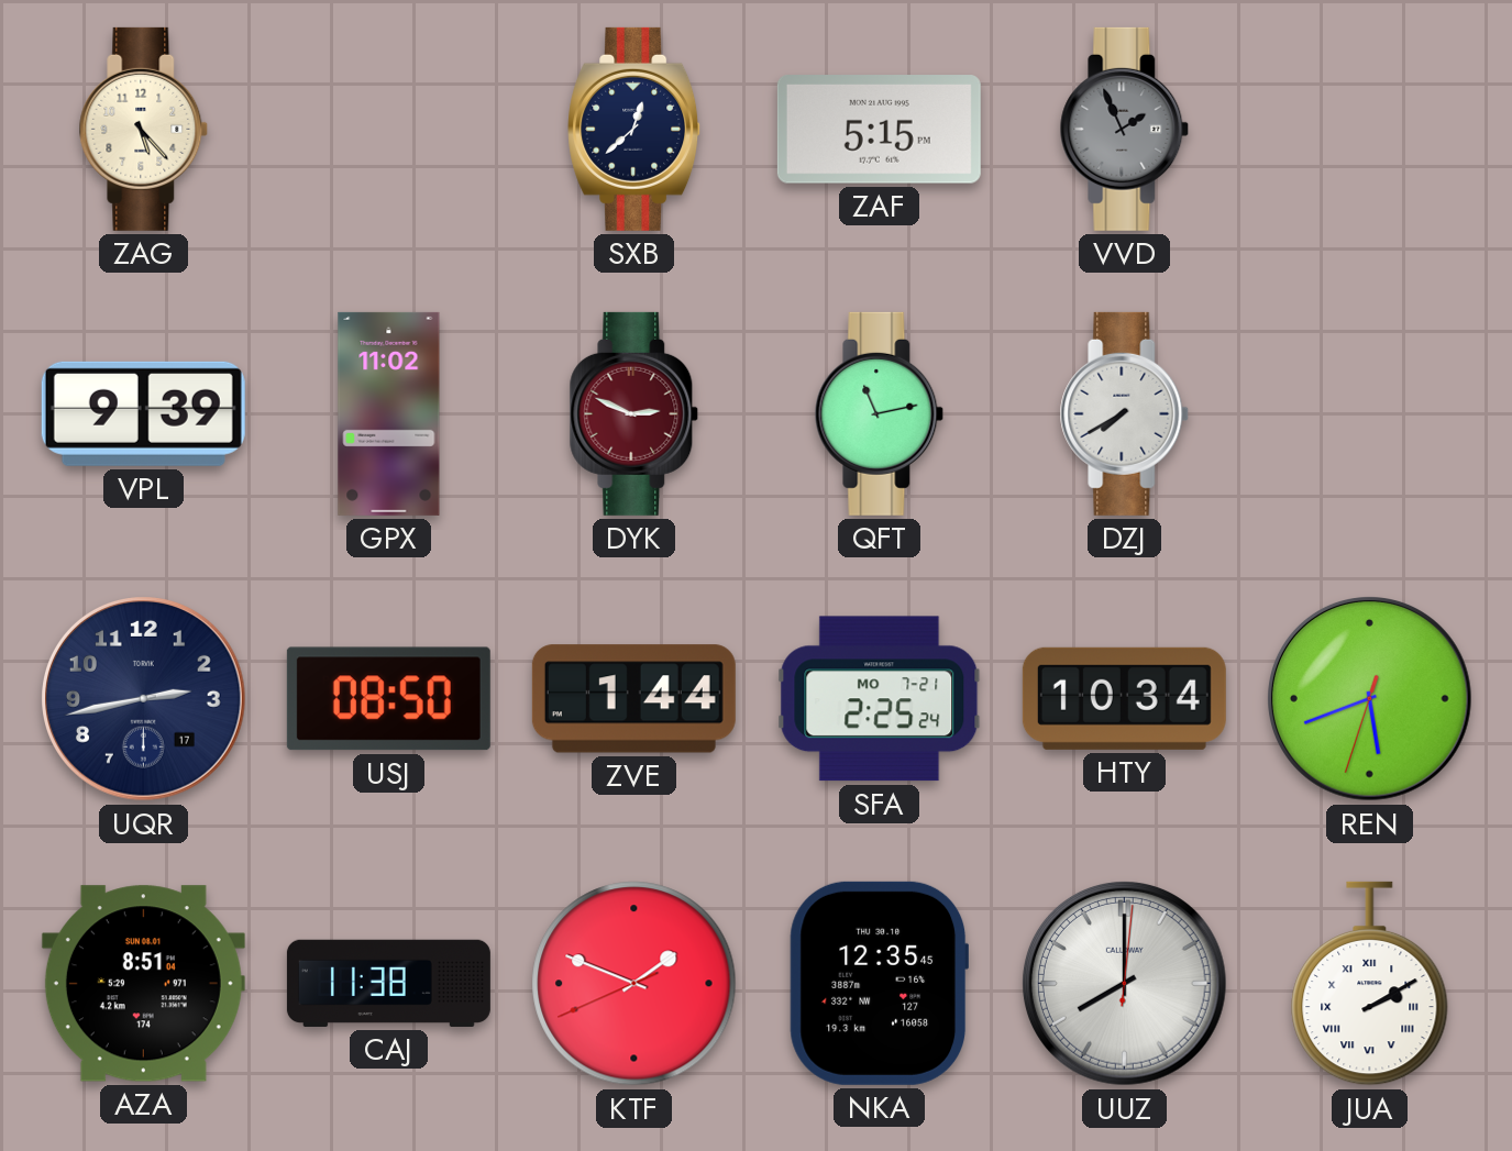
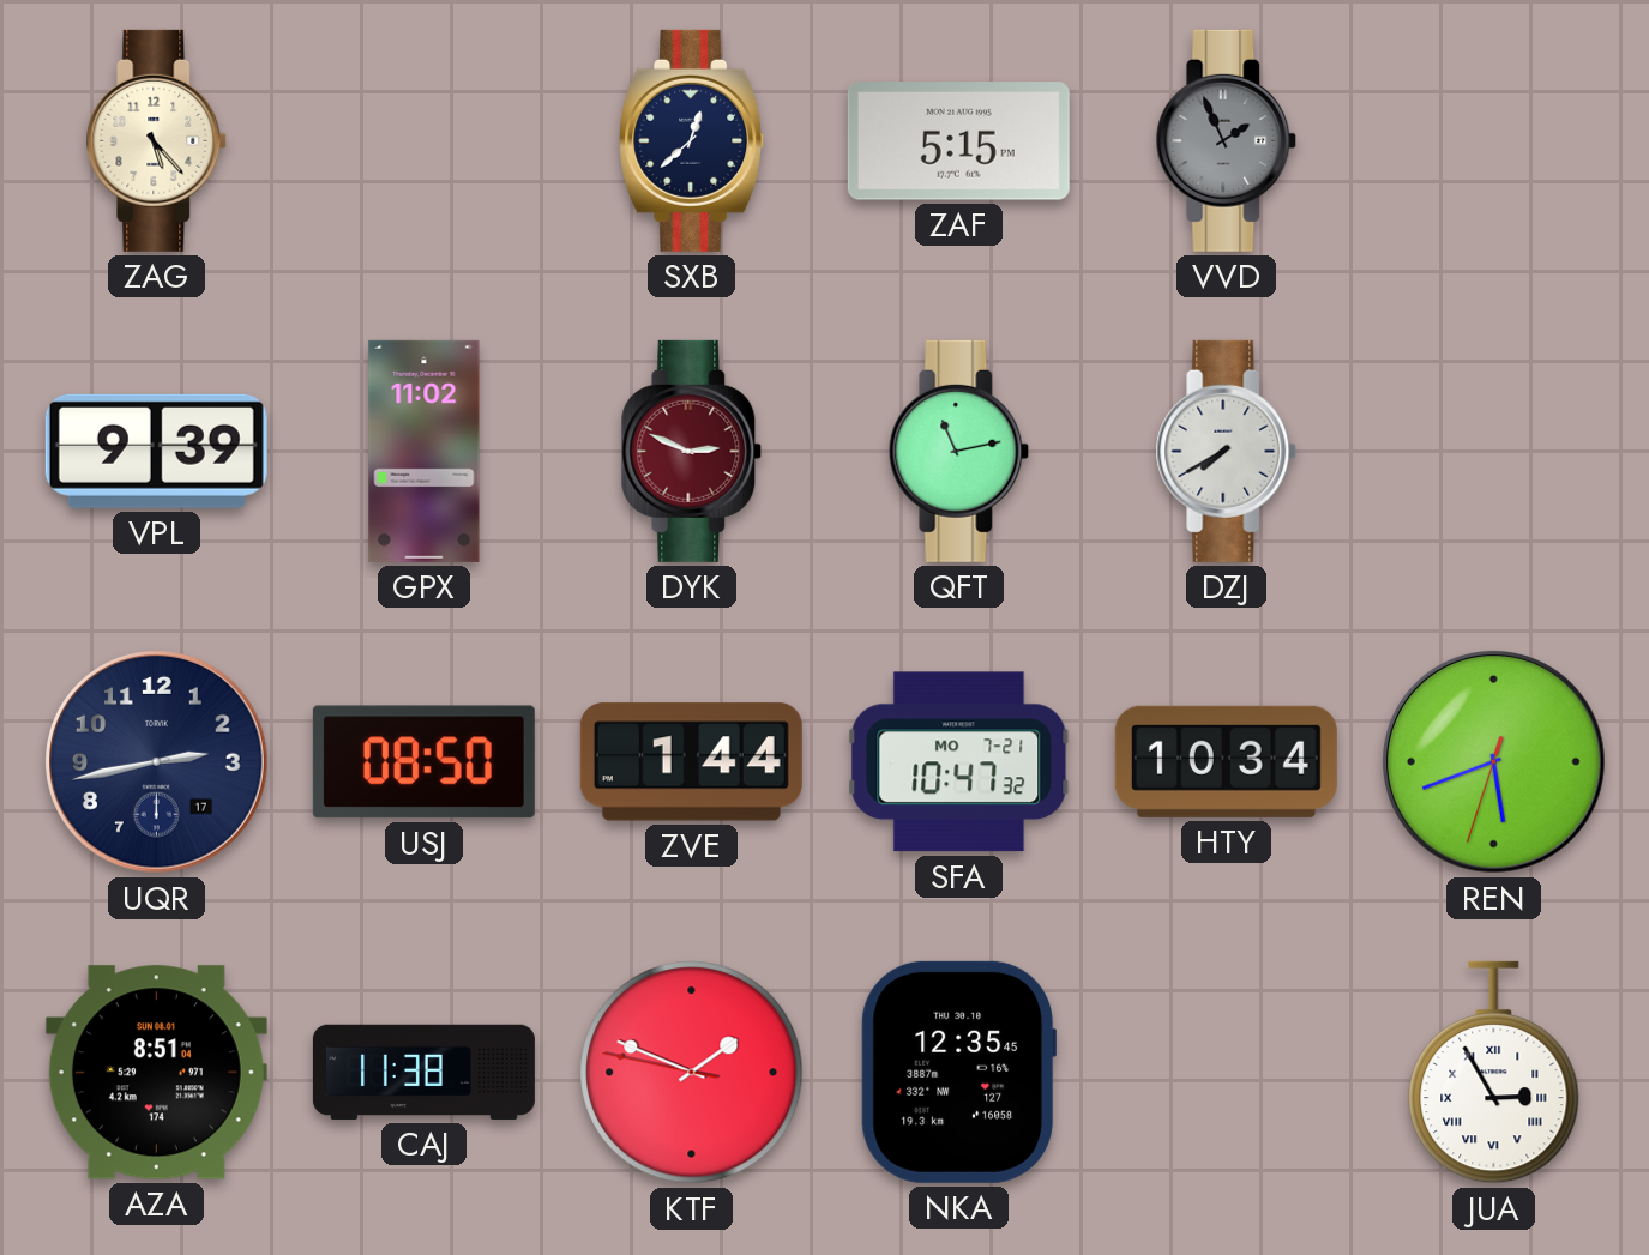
SFA: 2:25 -> 10:47
KTF: 1:48:41 -> 1:48:47
UUZ: 8:00 -> none
JUA: 2:10 -> 2:55
